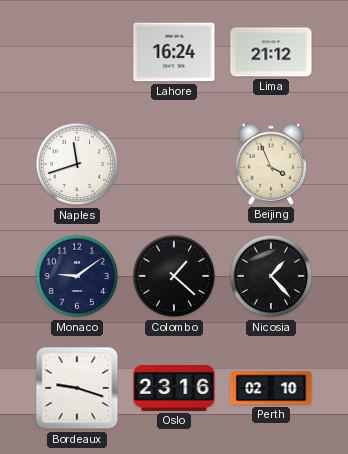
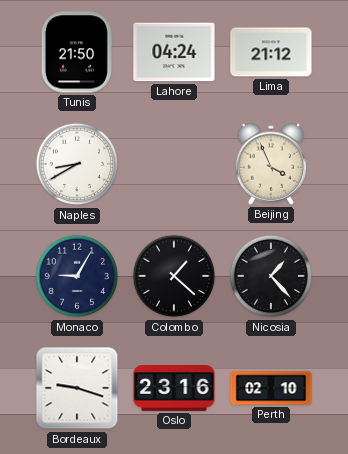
Tunis: none -> 21:50
Lahore: 16:24 -> 04:24
Naples: 11:42 -> 8:40
Monaco: 9:09 -> 9:05
